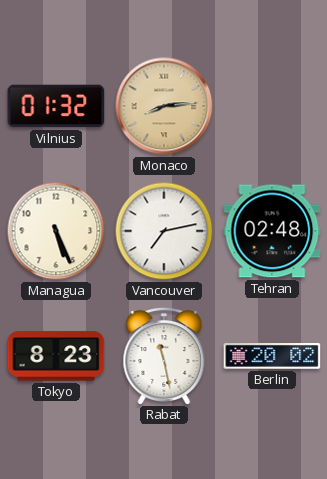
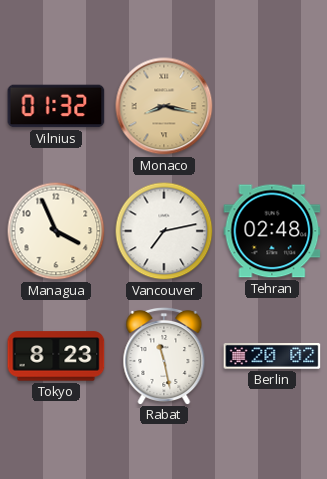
Monaco: 8:14 -> 8:17
Managua: 5:26 -> 3:56
